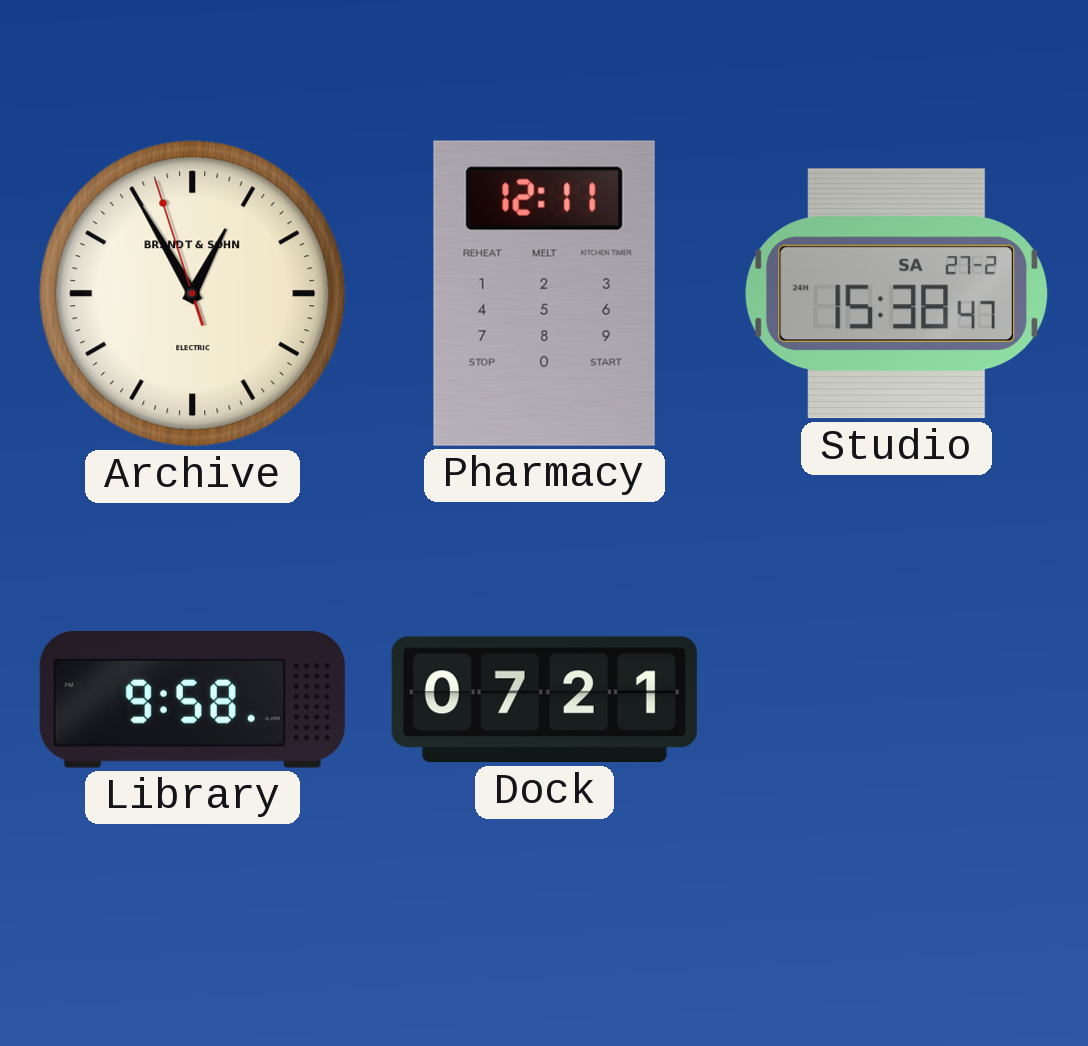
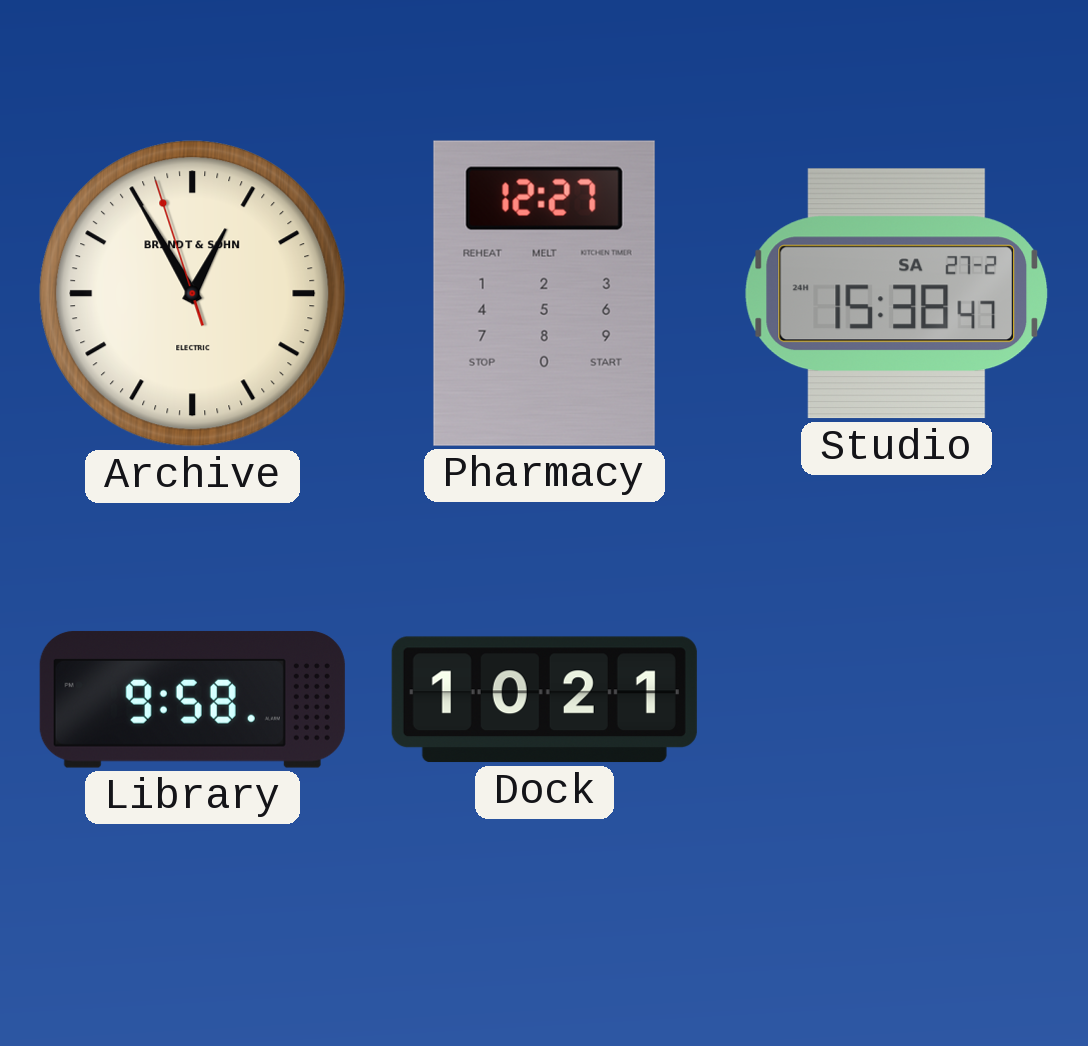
Pharmacy: 12:11 -> 12:27
Dock: 07:21 -> 10:21
